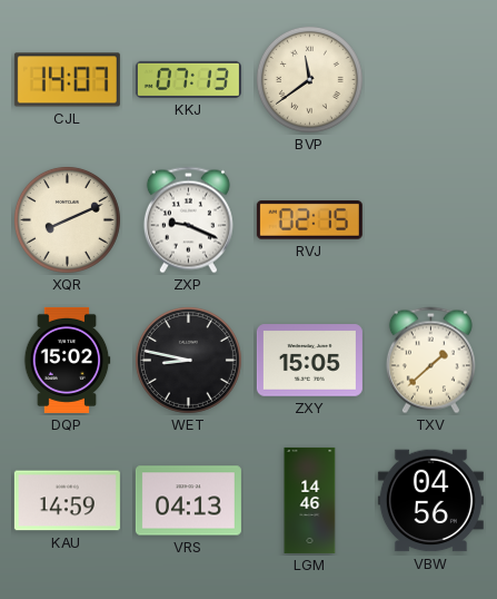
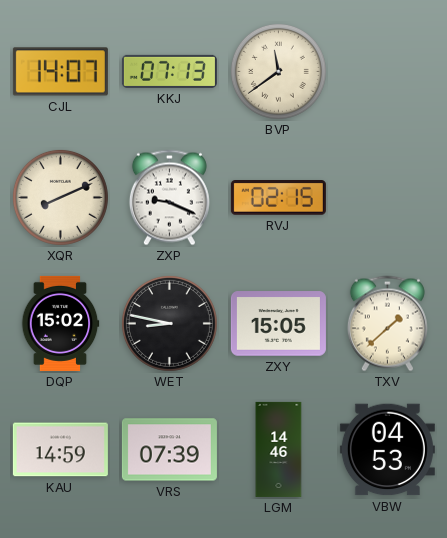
VRS: 04:13 -> 07:39
VBW: 04:56 -> 04:53
